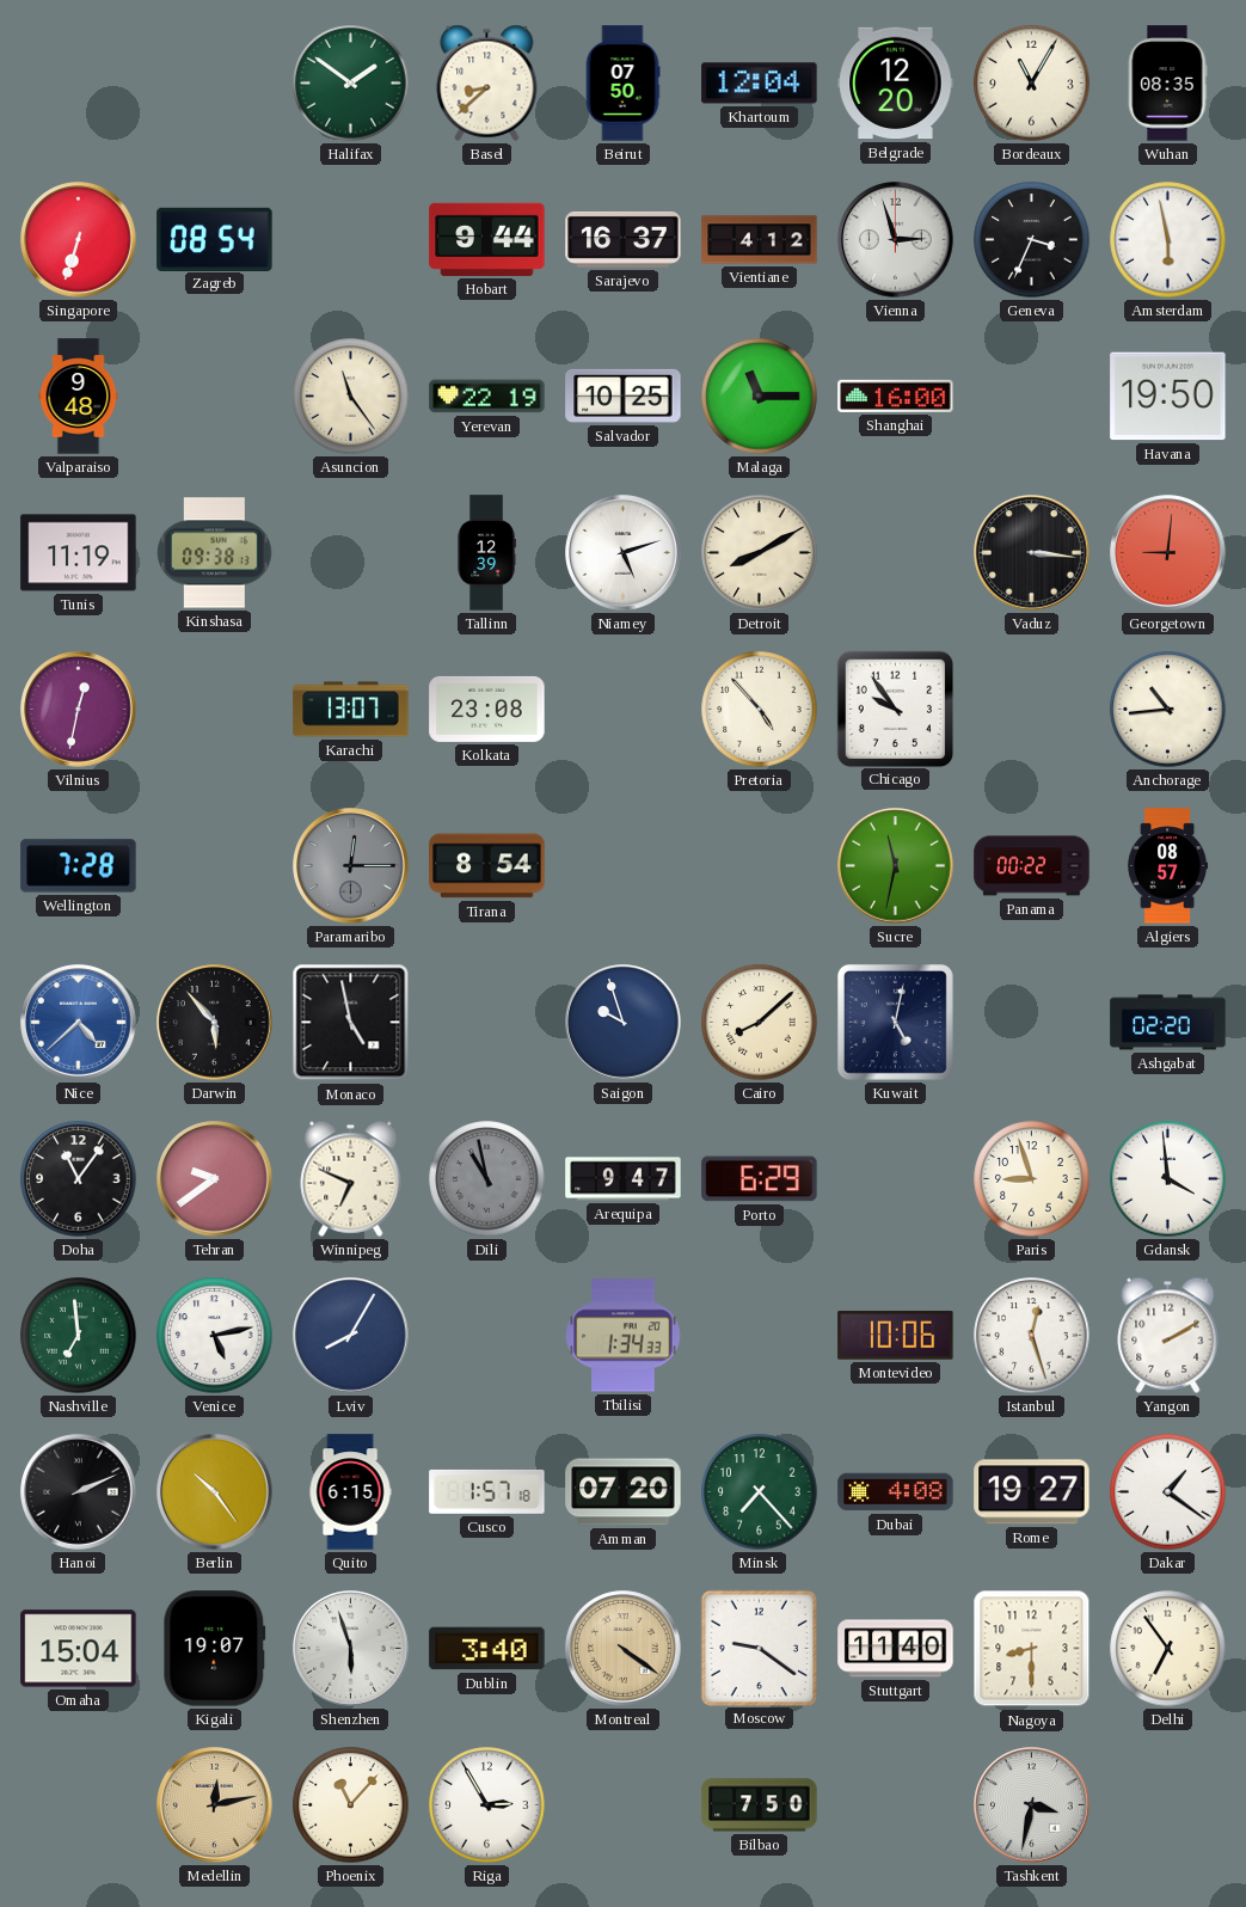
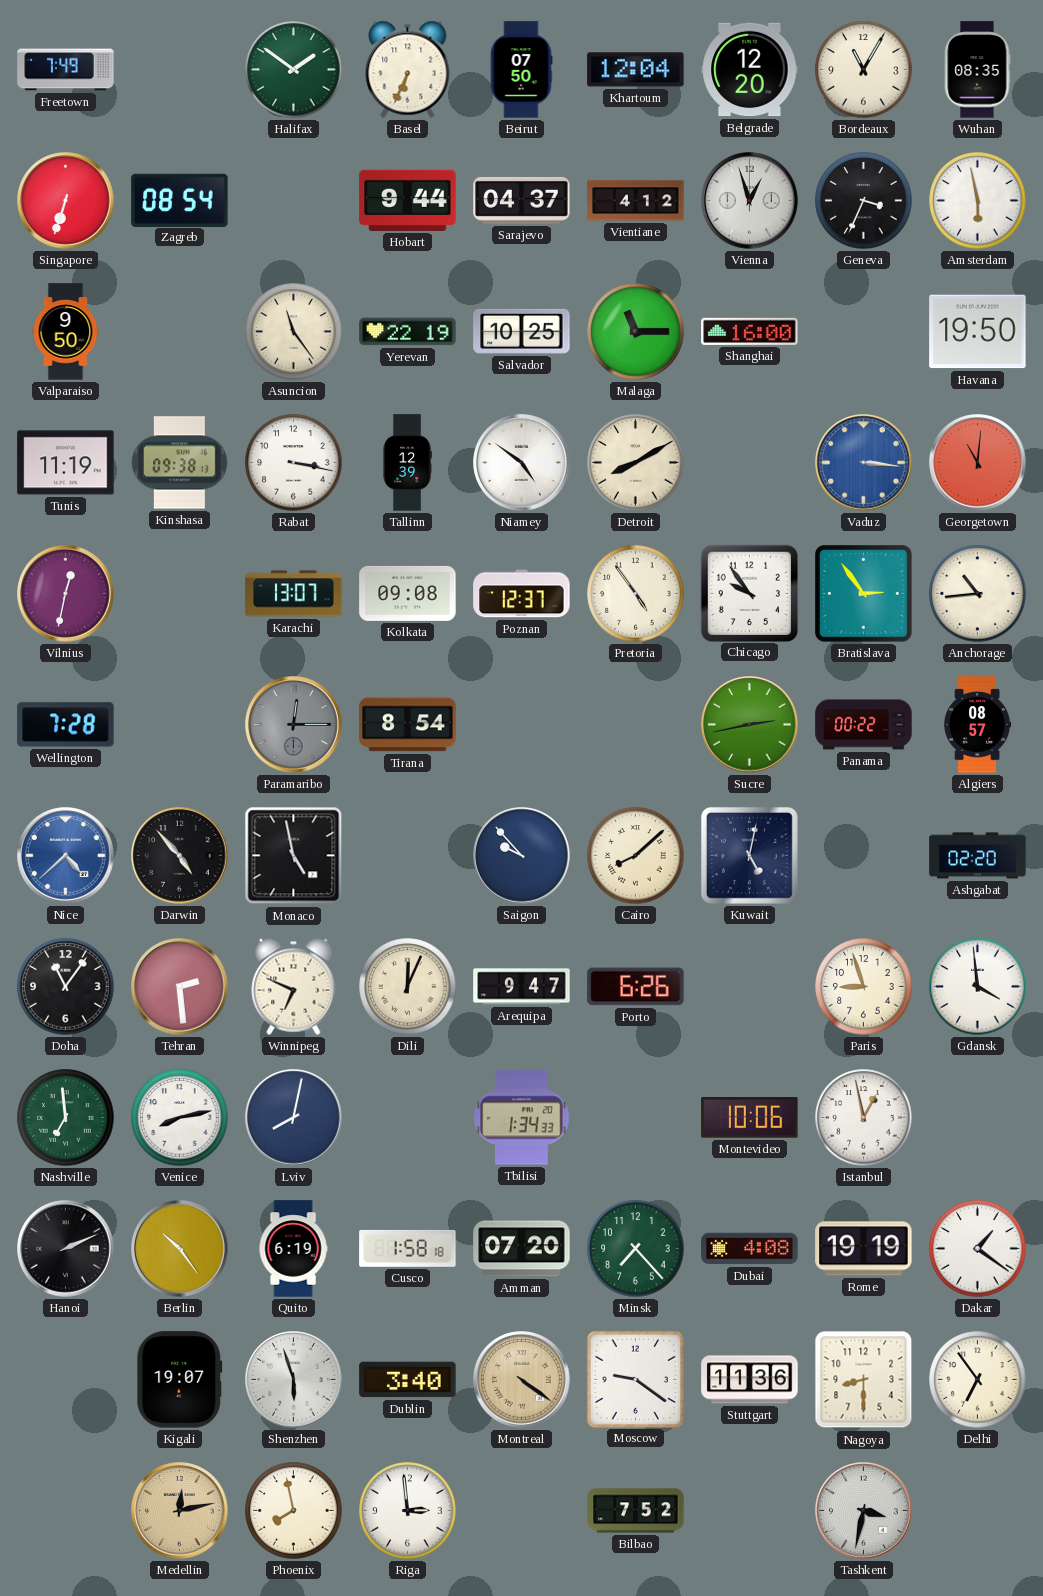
Freetown: none -> 7:49
Basel: 8:38 -> 6:34
Sarajevo: 16:37 -> 04:37
Vienna: 2:57 -> 12:57
Valparaiso: 9:48 -> 9:50
Rabat: none -> 3:17
Niamey: 5:12 -> 4:51
Vaduz dial: black -> blue
Georgetown: 9:01 -> 11:01
Kolkata: 23:08 -> 09:08
Poznan: none -> 12:37
Pretoria: 4:53 -> 4:54
Bratislava: none -> 2:54
Sucre: 11:32 -> 2:43
Darwin: 5:53 -> 4:53
Saigon: 9:57 -> 9:53
Tehran: 9:39 -> 2:29
Dili: 10:58 -> 12:04
Dili dial: grey -> cream
Porto: 6:29 -> 6:26
Venice: 5:13 -> 8:13
Lviv: 8:05 -> 8:02
Istanbul: 12:27 -> 12:58
Yangon: 2:10 -> none
Quito: 6:15 -> 6:19
Cusco: 1:57 -> 1:58
Rome: 19:27 -> 19:19
Omaha: 15:04 -> none
Stuttgart: 11:40 -> 11:36
Phoenix: 11:07 -> 7:58
Riga: 2:55 -> 2:59
Bilbao: 7:50 -> 7:52
